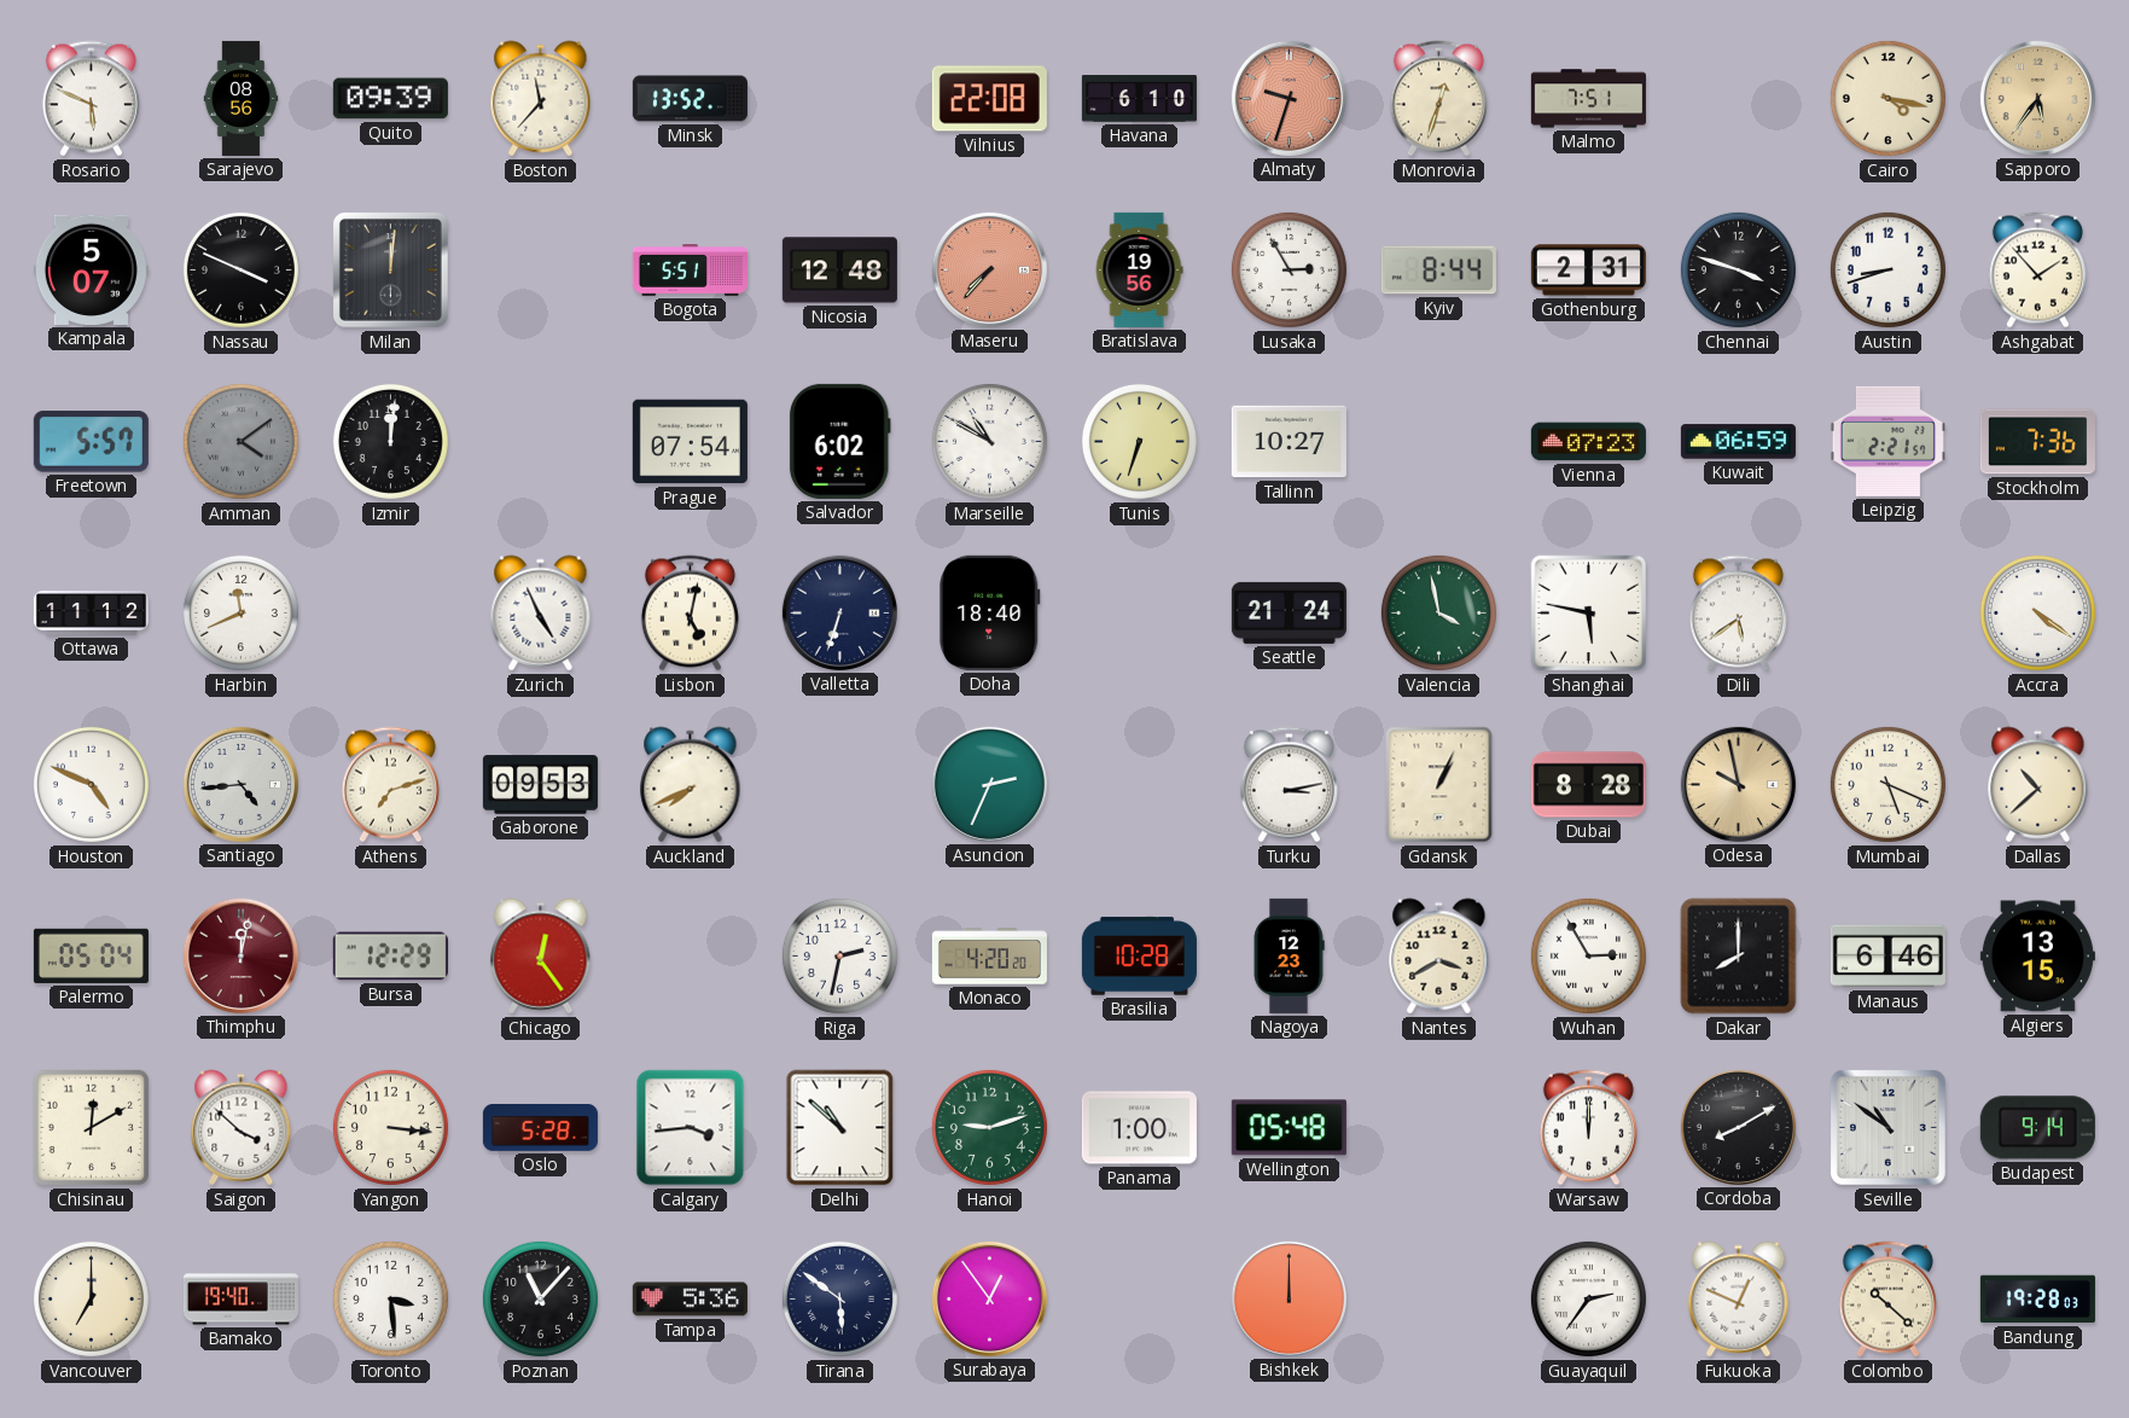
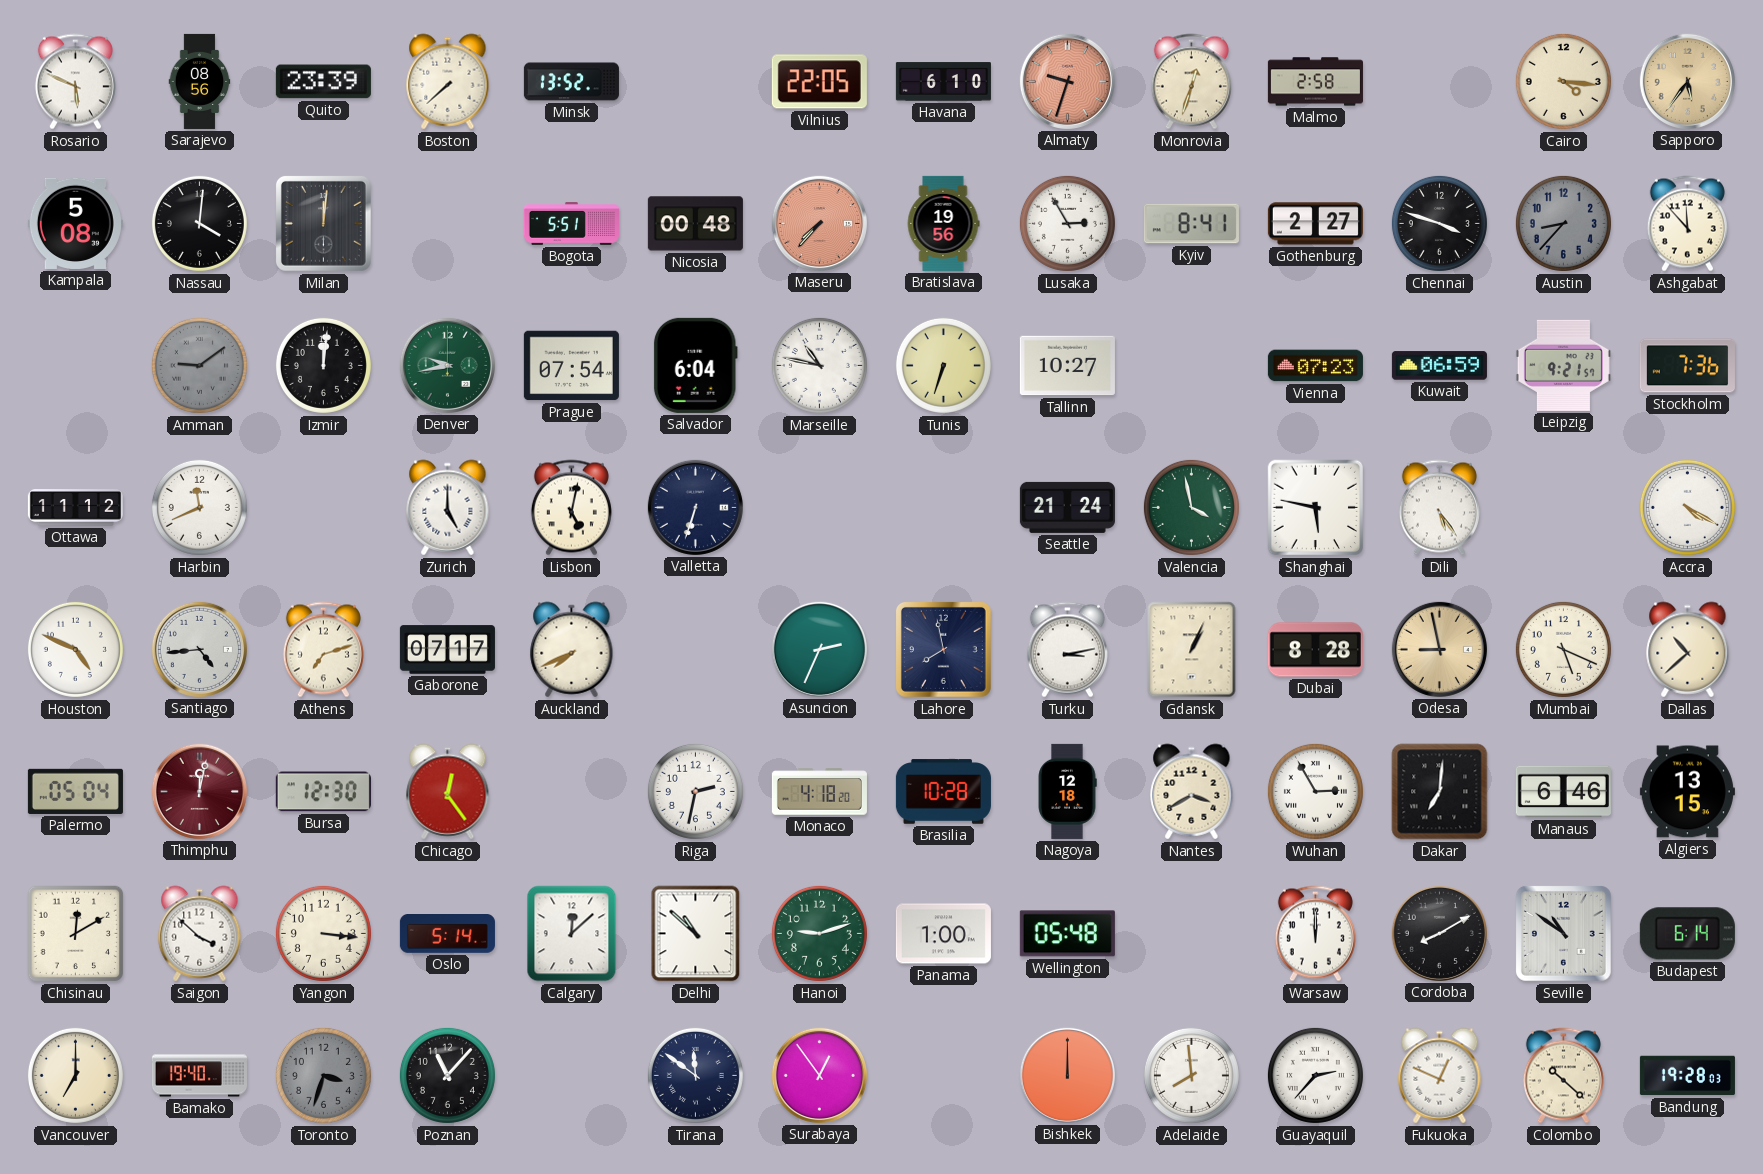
Quito: 09:39 -> 23:39
Boston: 11:37 -> 7:38
Vilnius: 22:08 -> 22:05
Malmo: 7:51 -> 2:58
Cairo: 4:17 -> 4:16
Kampala: 5:07 -> 5:08
Nassau: 3:49 -> 4:01
Nicosia: 12:48 -> 00:48
Kyiv: 8:44 -> 8:41
Gothenburg: 2:31 -> 2:27
Austin: 8:42 -> 8:37
Austin dial: white -> grey
Ashgabat: 1:53 -> 11:53
Freetown: 5:57 -> none
Amman: 4:09 -> 9:09
Denver: none -> 9:43
Salvador: 6:02 -> 6:04
Marseille: 10:50 -> 10:47
Leipzig: 2:21 -> 9:21
Zurich: 4:56 -> 5:00
Doha: 18:40 -> none
Dili: 5:39 -> 5:24
Accra: 4:21 -> 4:20
Gaborone: 09:53 -> 07:17
Lahore: none -> 7:58
Odesa: 9:58 -> 8:58
Bursa: 12:29 -> 12:30
Monaco: 4:20 -> 4:18
Nagoya: 12:23 -> 12:18
Dakar: 8:00 -> 7:01
Oslo: 5:28 -> 5:14
Calgary: 3:44 -> 12:08
Budapest: 9:14 -> 6:14
Toronto: 3:29 -> 3:33
Toronto dial: white -> grey
Tampa: 5:36 -> none
Tirana: 5:51 -> 11:51
Adelaide: none -> 7:59
Guayaquil: 2:36 -> 2:37
